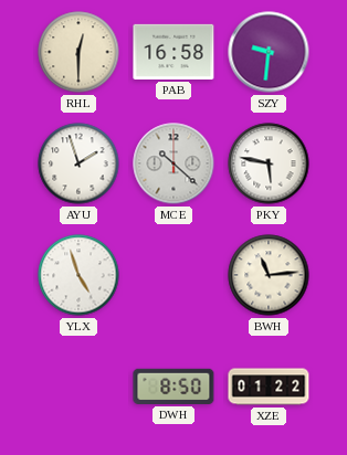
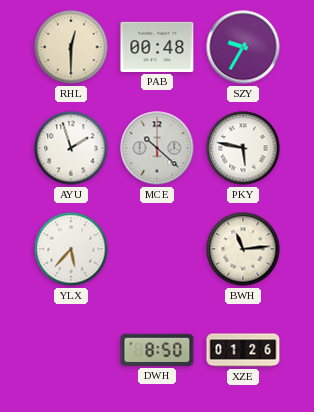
PAB: 16:58 -> 00:48
SZY: 9:31 -> 9:35
YLX: 4:57 -> 5:37
XZE: 01:22 -> 01:26
